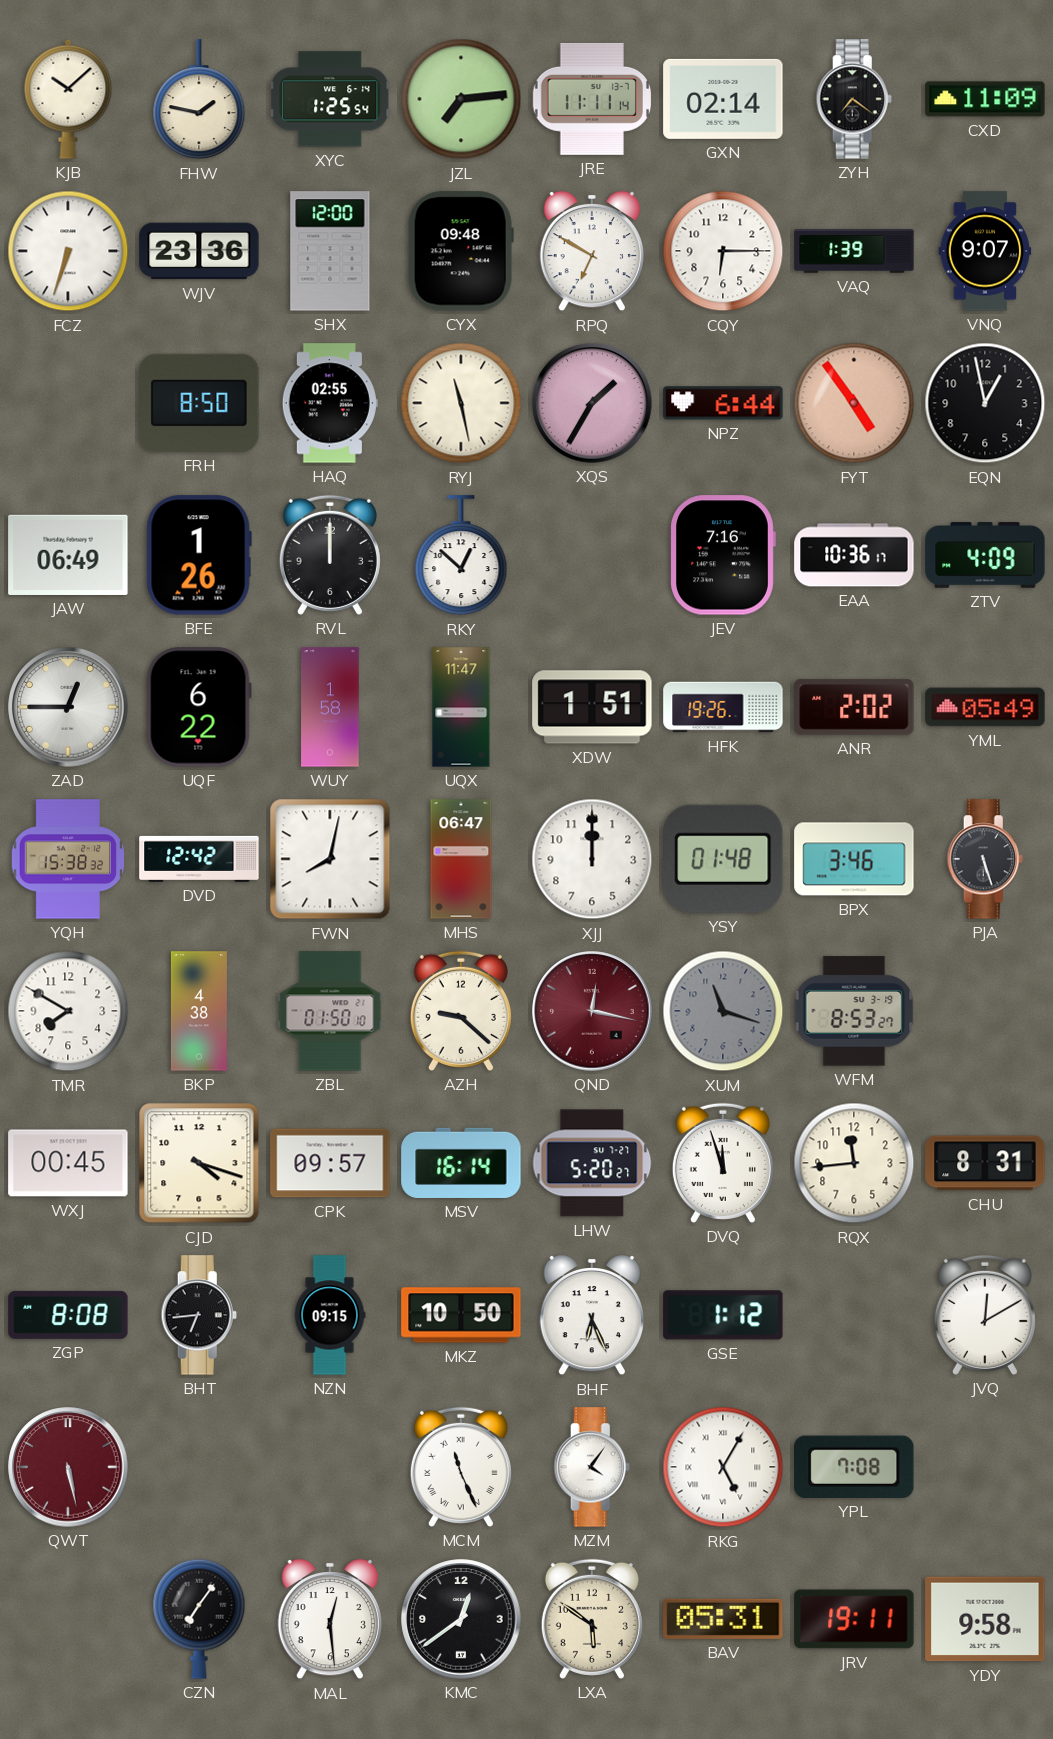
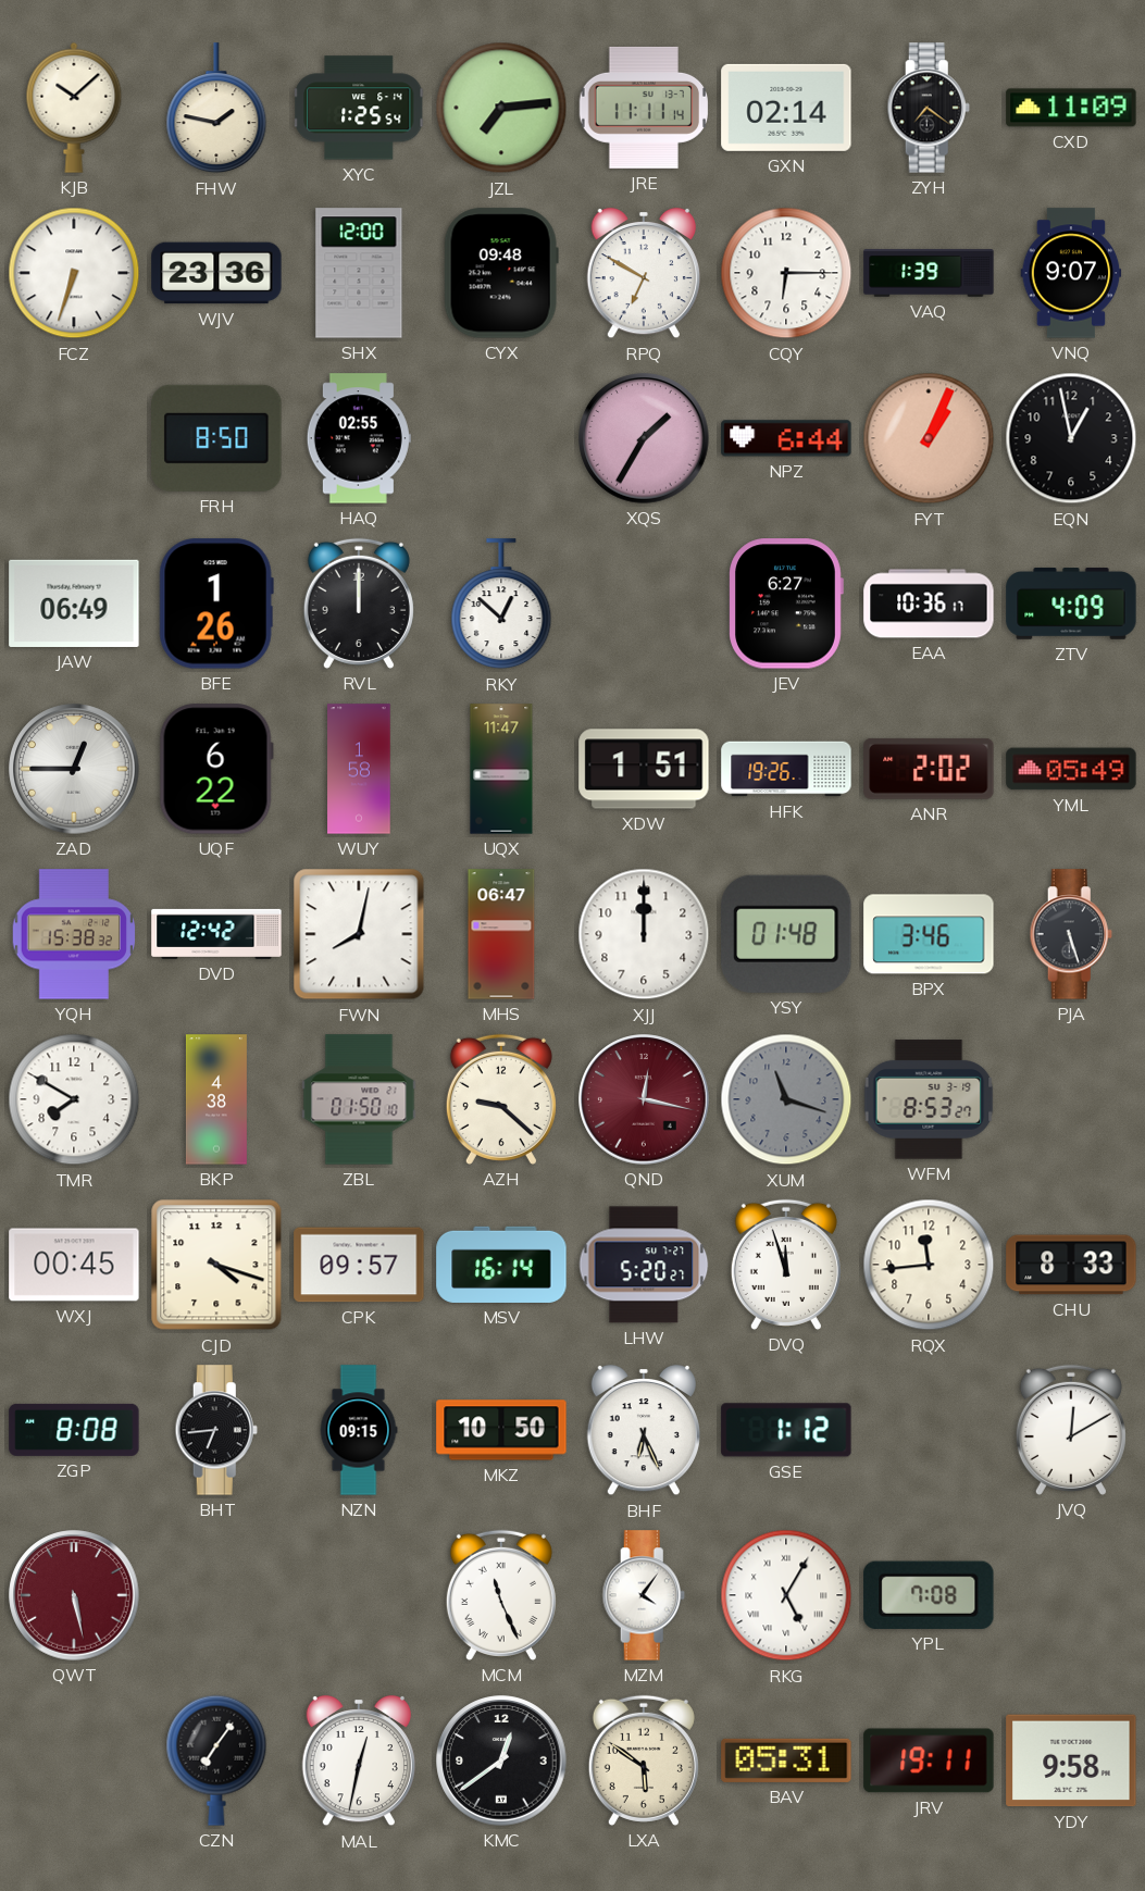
RYJ: 11:28 -> none
FYT: 4:54 -> 1:04
JEV: 7:16 -> 6:27
CHU: 8:31 -> 8:33
MAL: 12:29 -> 12:32
